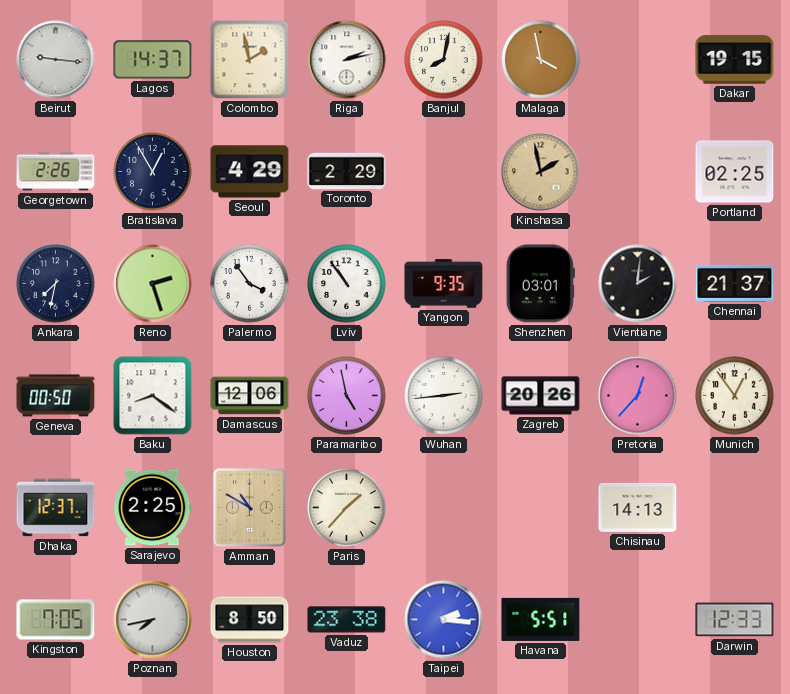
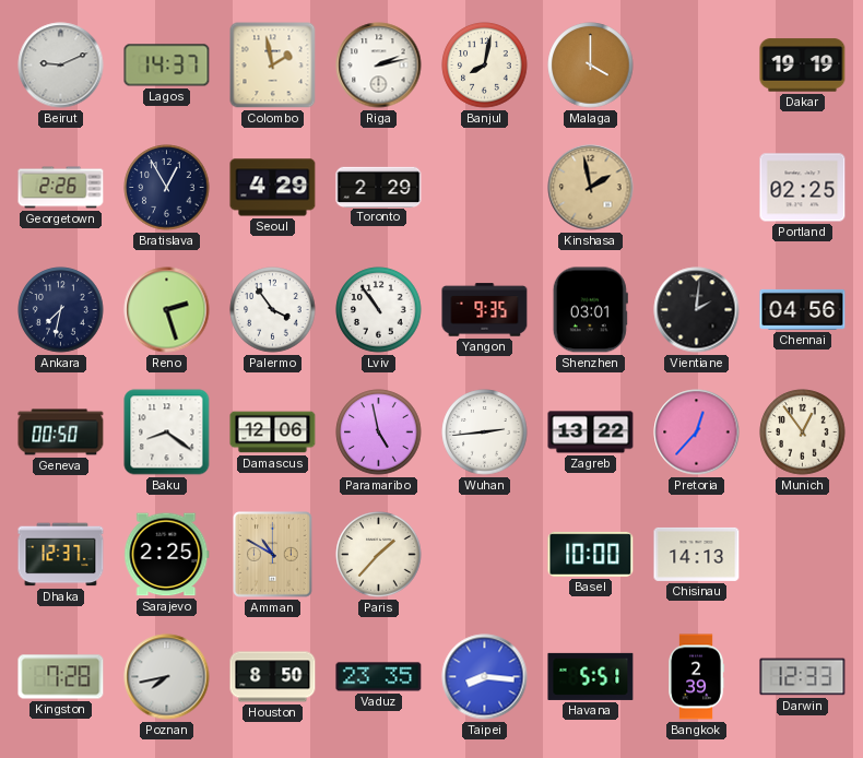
Beirut: 9:16 -> 9:11
Malaga: 3:58 -> 4:00
Dakar: 19:15 -> 19:19
Chennai: 21:37 -> 04:56
Zagreb: 20:26 -> 13:22
Basel: none -> 10:00
Kingston: 7:05 -> 7:28
Vaduz: 23:38 -> 23:35
Taipei: 2:16 -> 8:16
Bangkok: none -> 2:39
